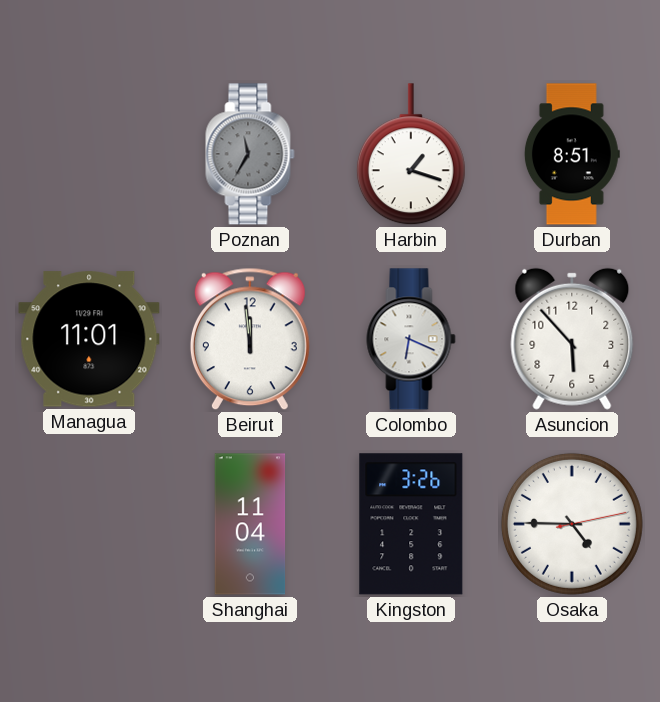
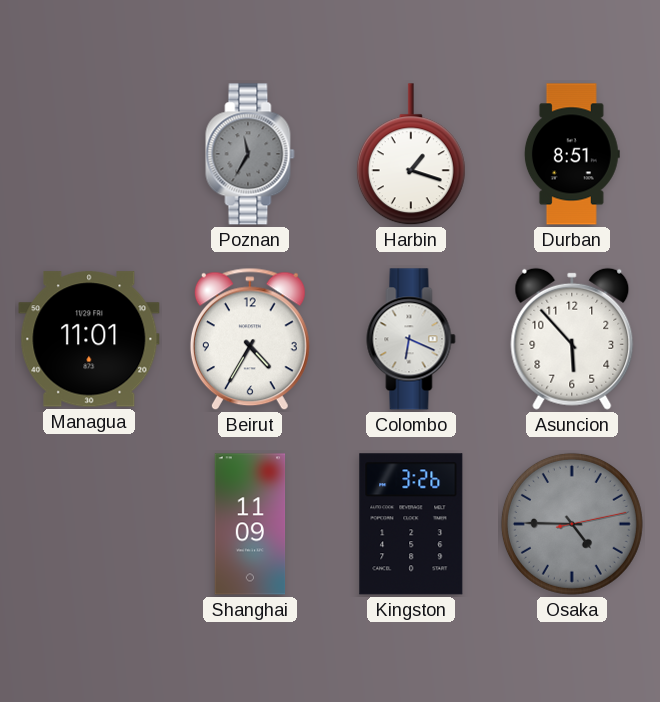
Beirut: 11:59 -> 4:35
Shanghai: 11:04 -> 11:09
Osaka dial: white -> grey
